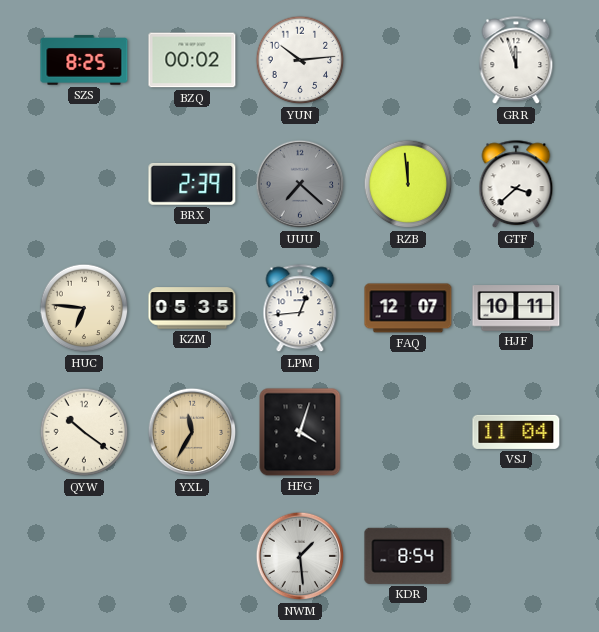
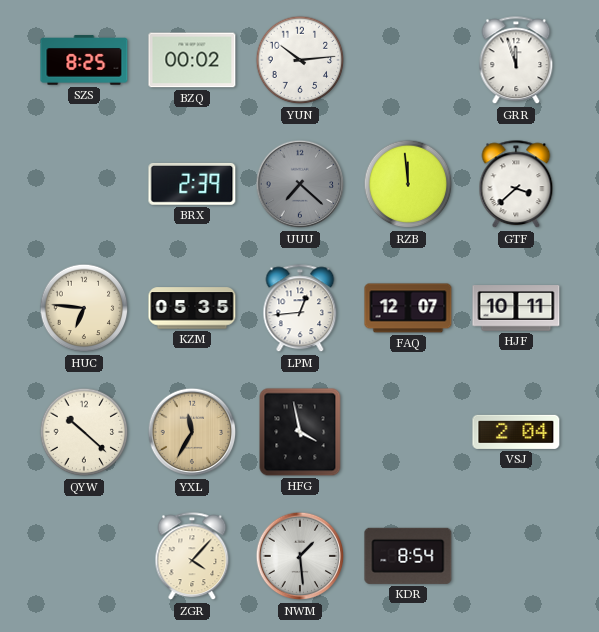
QYW: 10:21 -> 10:22
HFG: 4:03 -> 3:58
VSJ: 11:04 -> 2:04
ZGR: none -> 4:07
